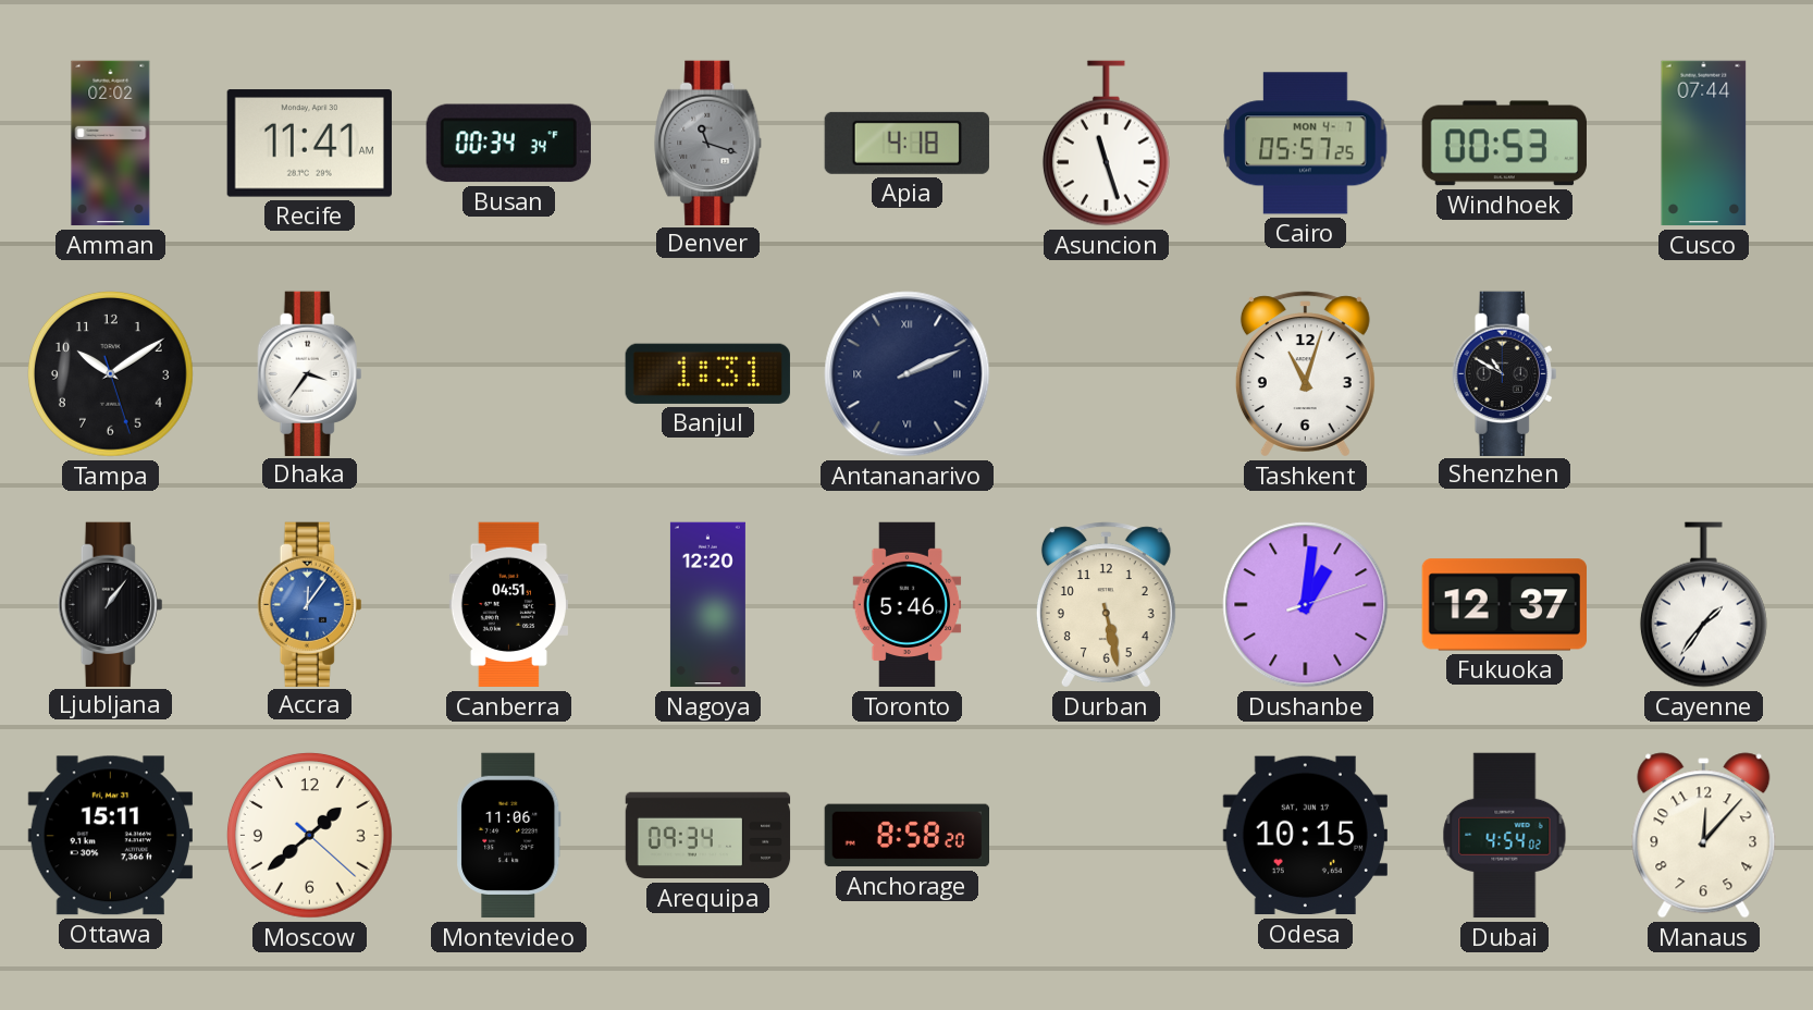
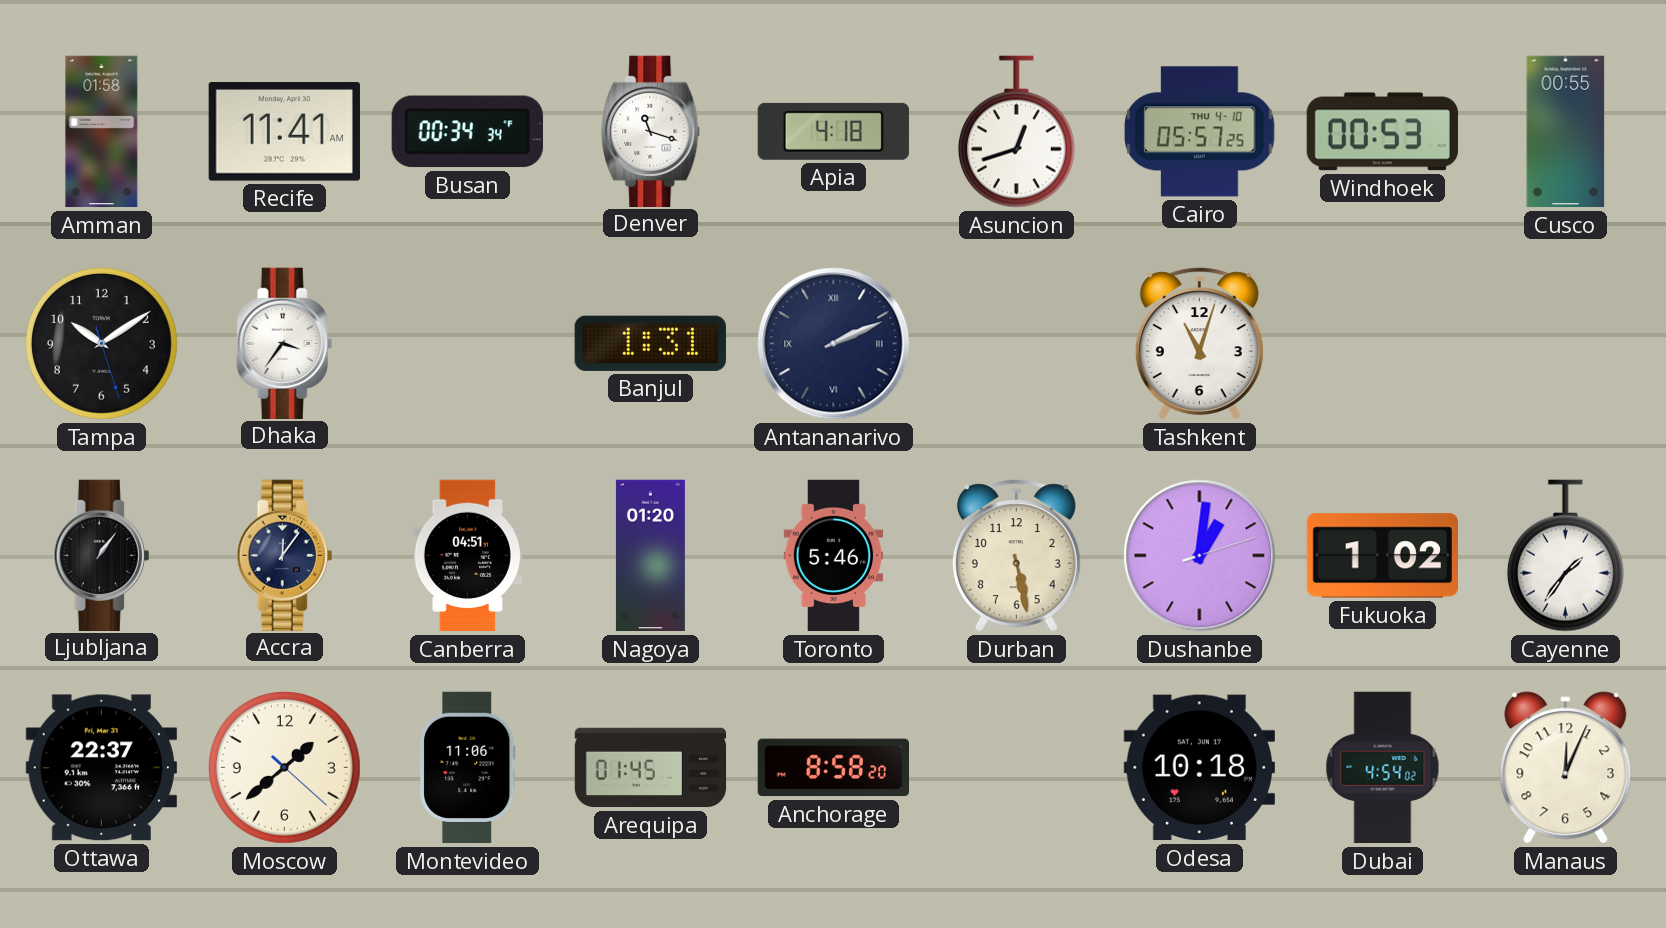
Amman: 02:02 -> 01:58
Denver dial: grey -> white
Asuncion: 11:27 -> 12:42
Cairo date: MON 4-7 -> THU 4-10
Cusco: 07:44 -> 00:55
Shenzhen: 10:50 -> none
Accra dial: blue -> navy
Nagoya: 12:20 -> 01:20
Fukuoka: 12:37 -> 1:02
Ottawa: 15:11 -> 22:37
Arequipa: 09:34 -> 01:45
Odesa: 10:15 -> 10:18
Manaus: 12:07 -> 12:04
